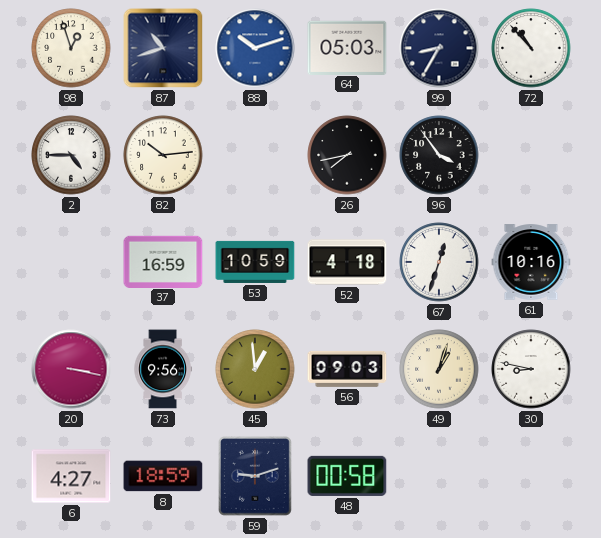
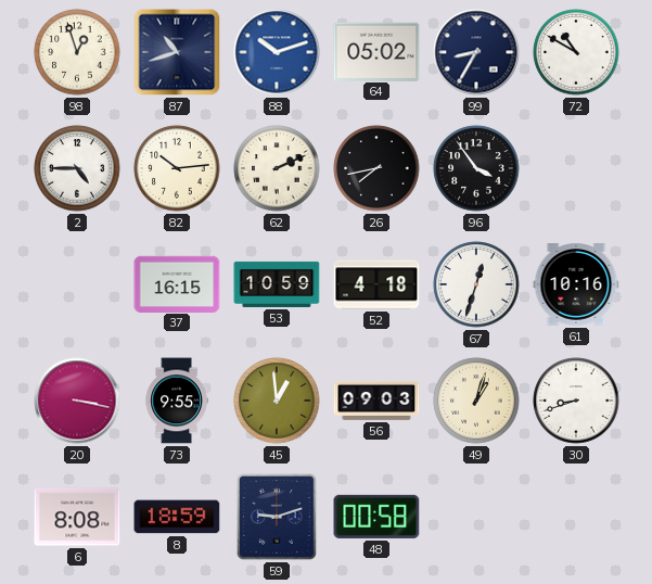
64: 05:03 -> 05:02
72: 10:53 -> 10:50
62: none -> 2:11
37: 16:59 -> 16:15
73: 9:56 -> 9:55
30: 8:47 -> 8:42
6: 4:27 -> 8:08
